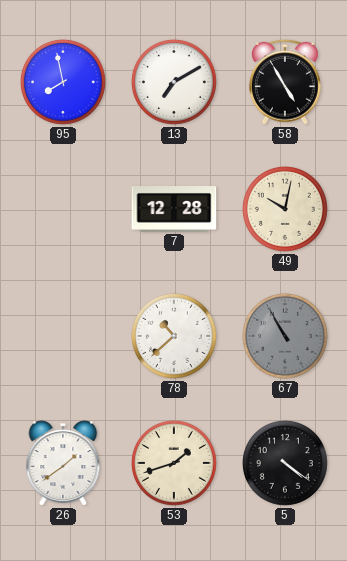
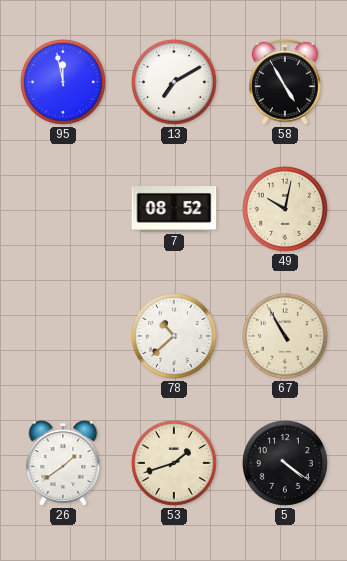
95: 7:58 -> 11:58
7: 12:28 -> 08:52
67 dial: grey -> cream
